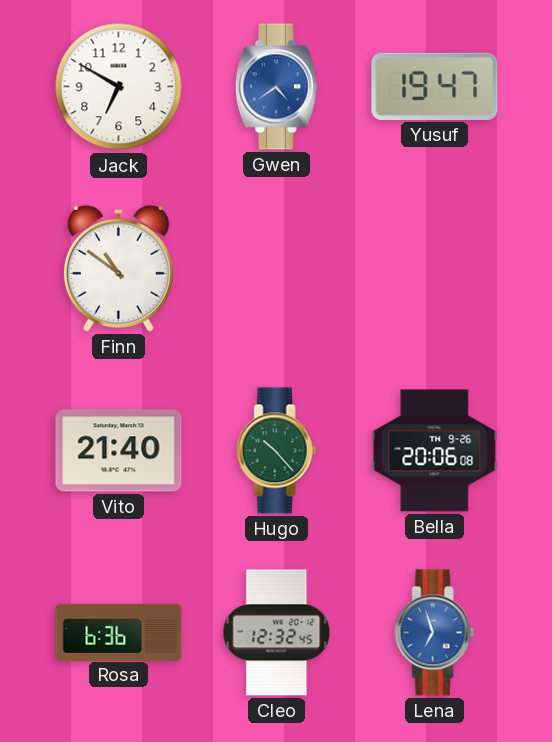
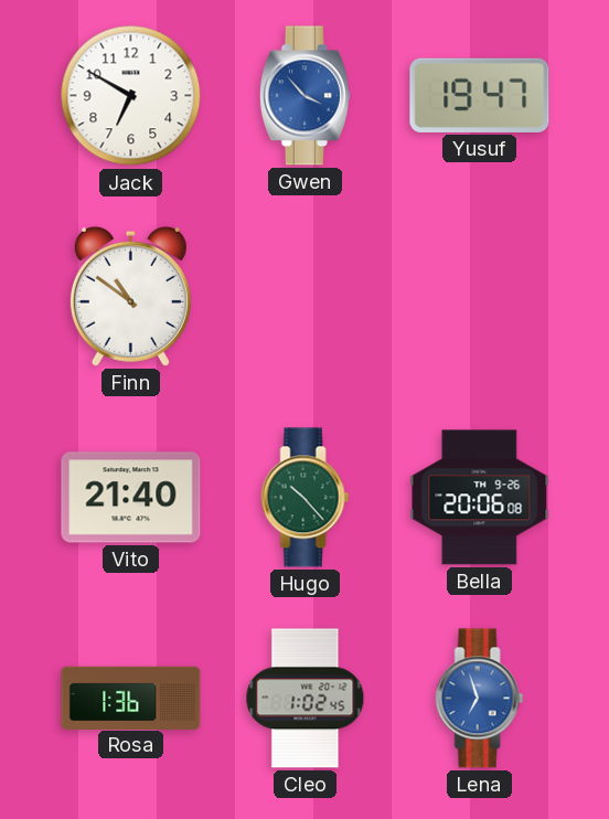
Gwen: 4:39 -> 3:53
Rosa: 6:36 -> 1:36
Cleo: 12:32 -> 1:02
